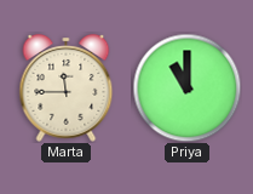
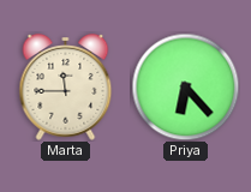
Priya: 11:00 -> 6:23
